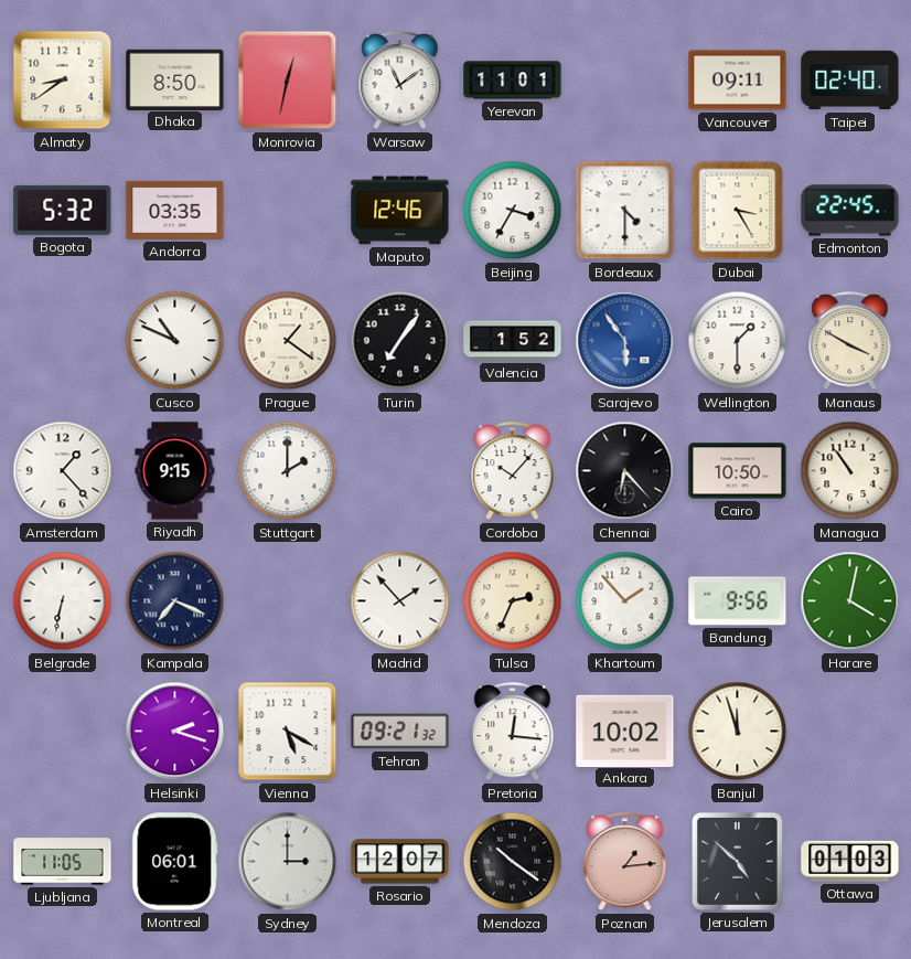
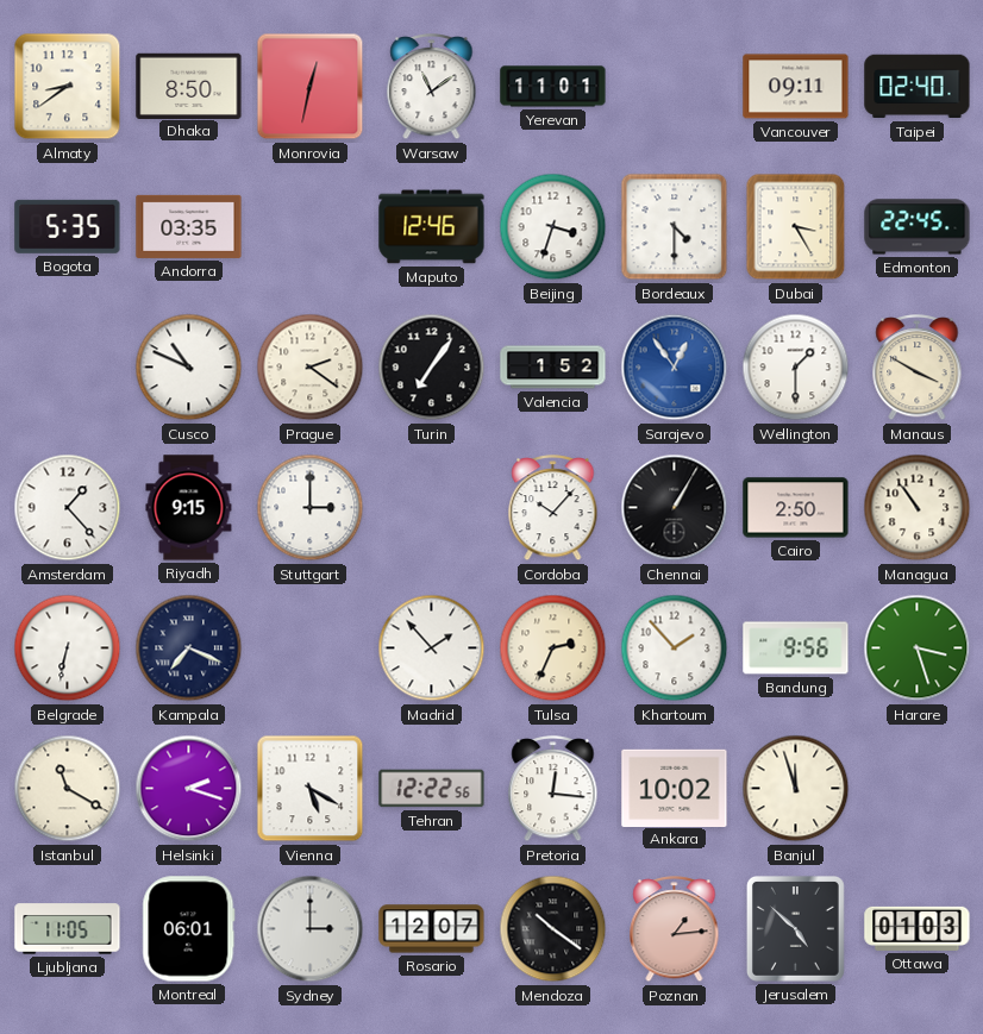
Bogota: 5:32 -> 5:35
Beijing: 3:35 -> 3:33
Prague: 1:21 -> 2:21
Sarajevo: 5:54 -> 12:54
Stuttgart: 2:00 -> 3:00
Chennai: 6:23 -> 1:05
Cairo: 10:50 -> 2:50
Harare: 4:02 -> 3:27
Istanbul: none -> 11:20
Tehran: 09:21 -> 12:22
